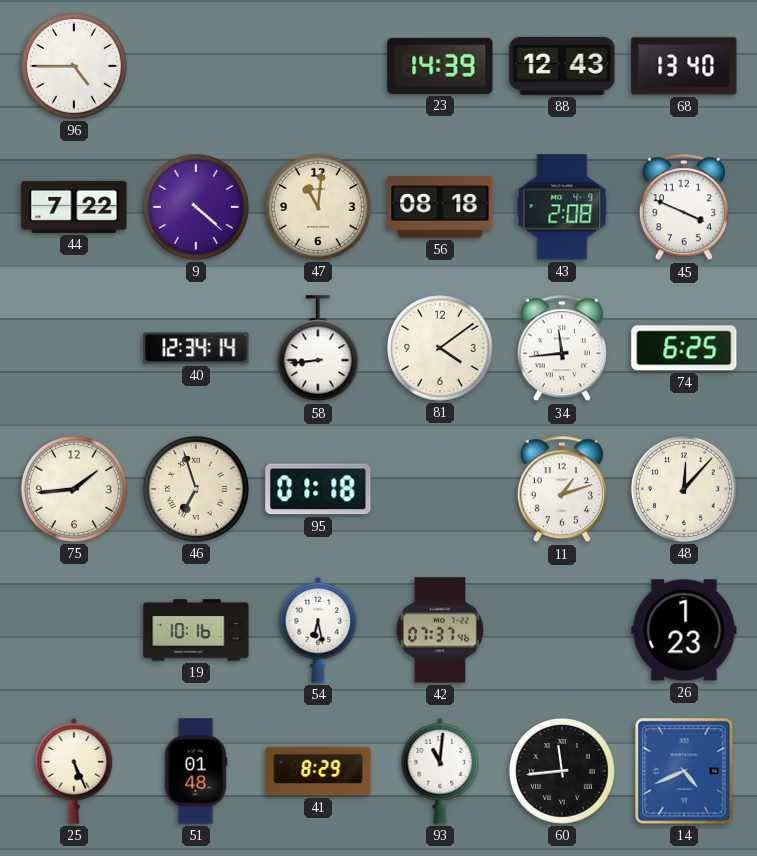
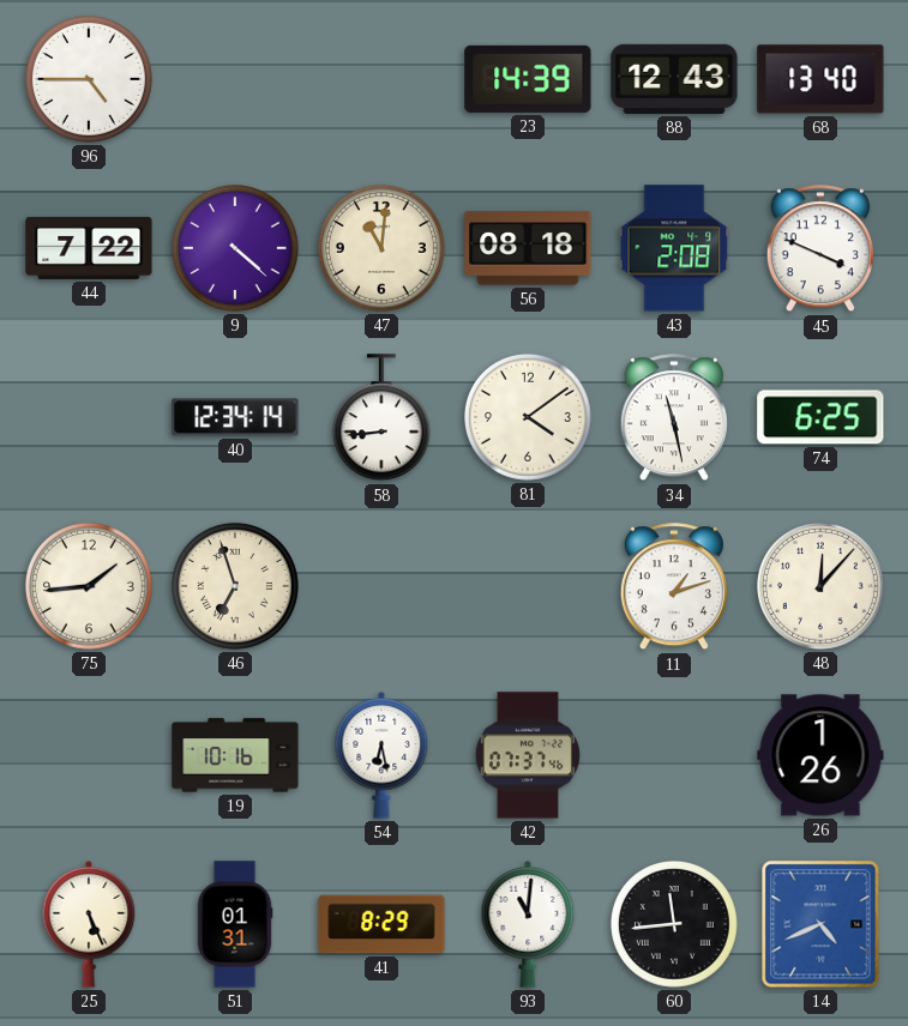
34: 11:44 -> 11:28
95: 01:18 -> none
26: 1:23 -> 1:26
51: 01:48 -> 01:31
